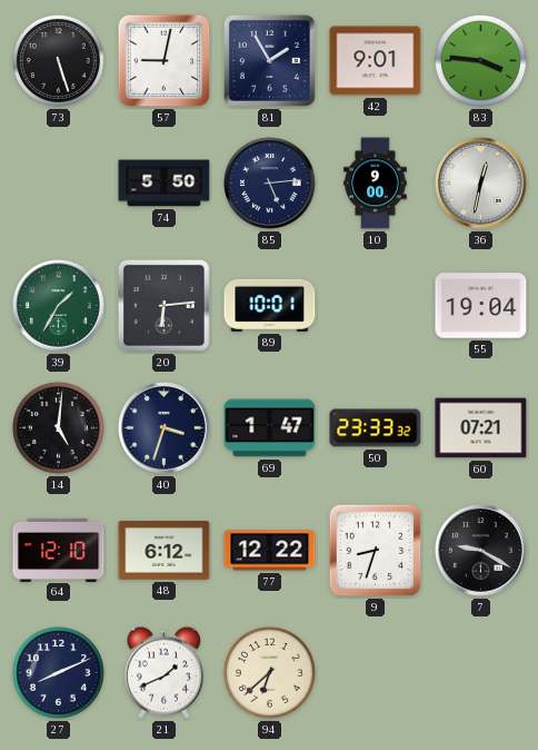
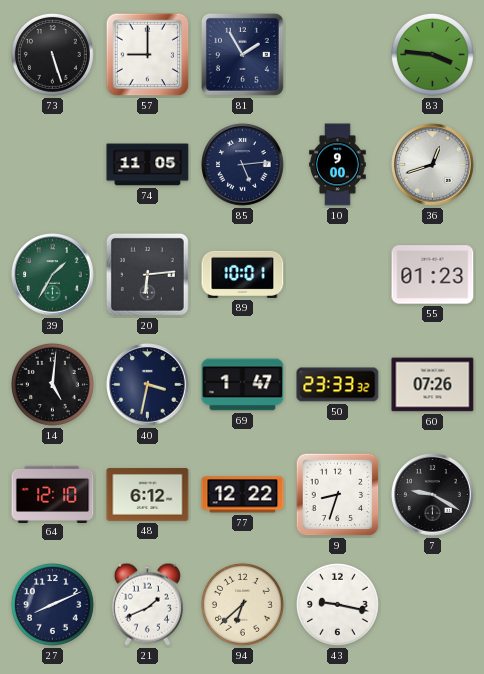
57: 9:02 -> 9:00
42: 9:01 -> none
74: 5:50 -> 11:05
36: 12:32 -> 12:42
55: 19:04 -> 01:23
40: 3:33 -> 3:32
60: 07:21 -> 07:26
43: none -> 9:17
